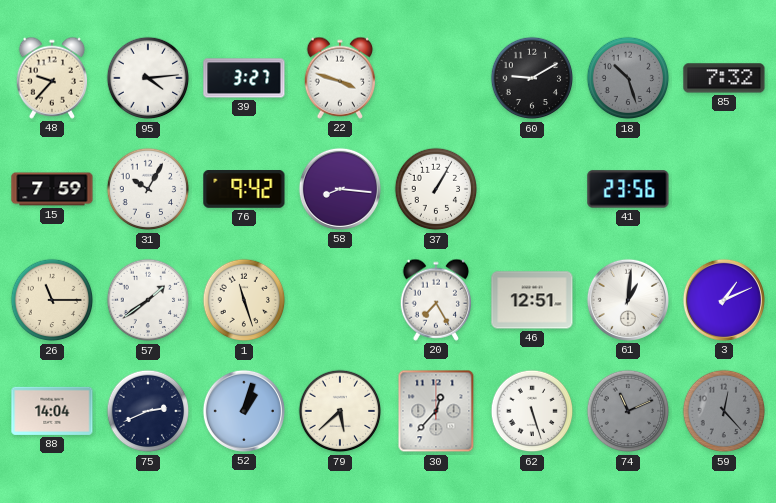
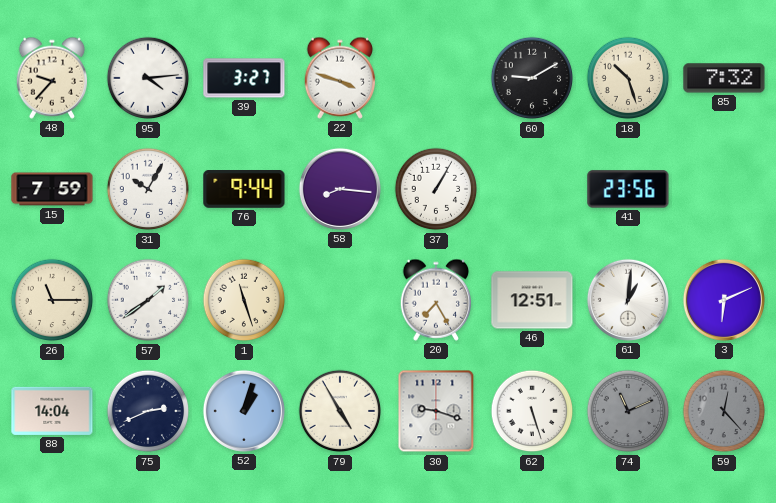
18 dial: grey -> cream
76: 9:42 -> 9:44
3: 1:11 -> 6:11
79: 5:38 -> 4:55
30: 12:37 -> 9:18
